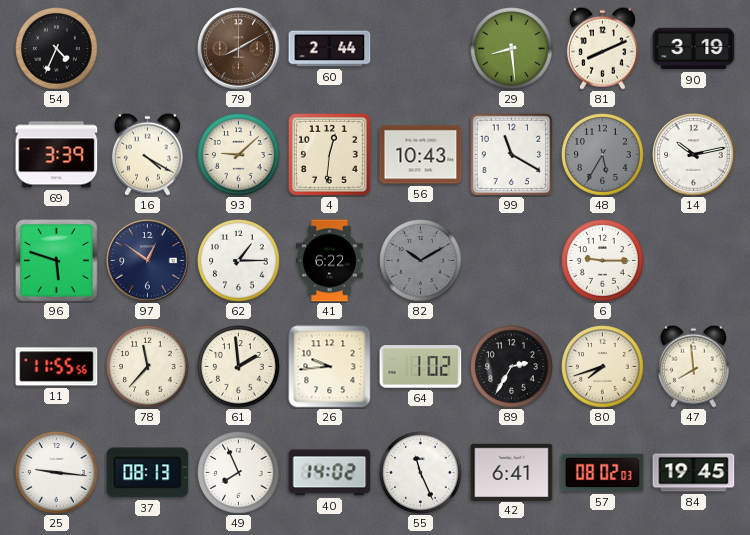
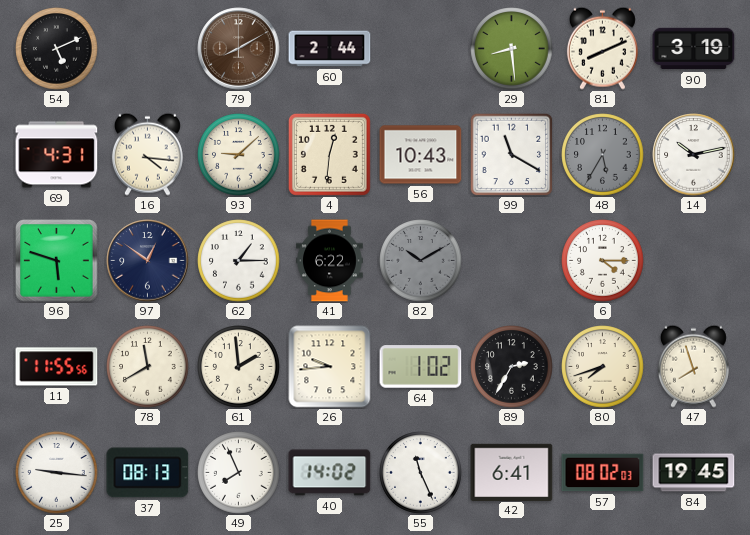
54: 4:34 -> 5:11
69: 3:39 -> 4:31
16: 4:20 -> 4:16
6: 9:15 -> 4:15
78: 11:37 -> 11:40
47: 7:59 -> 7:57
